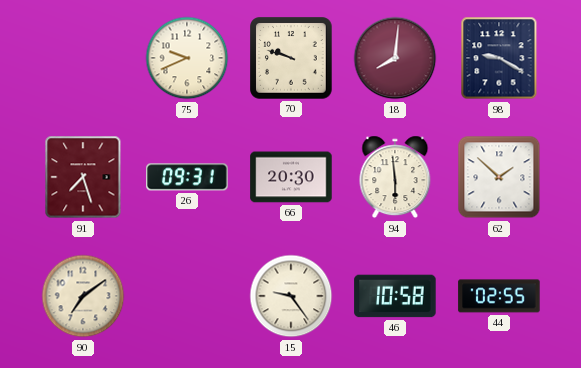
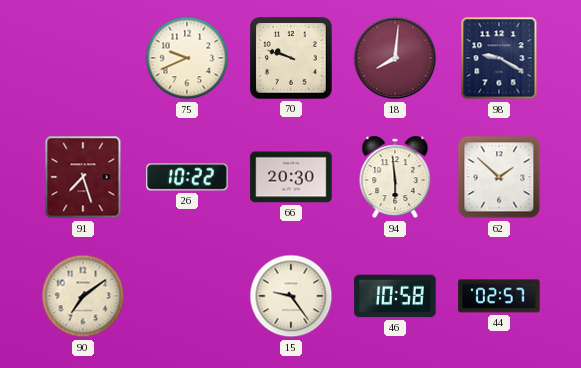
26: 09:31 -> 10:22
44: 02:55 -> 02:57
